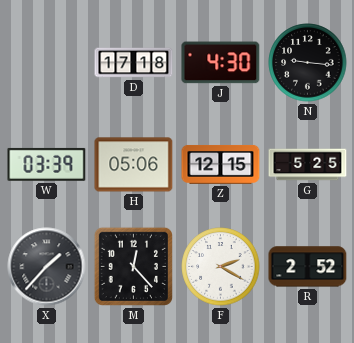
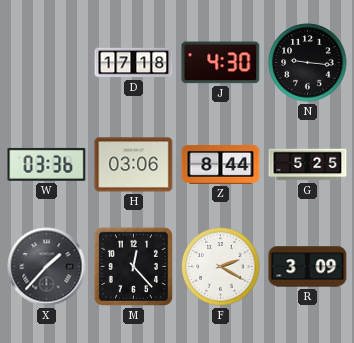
W: 03:39 -> 03:36
H: 05:06 -> 03:06
Z: 12:15 -> 8:44
R: 2:52 -> 3:09
